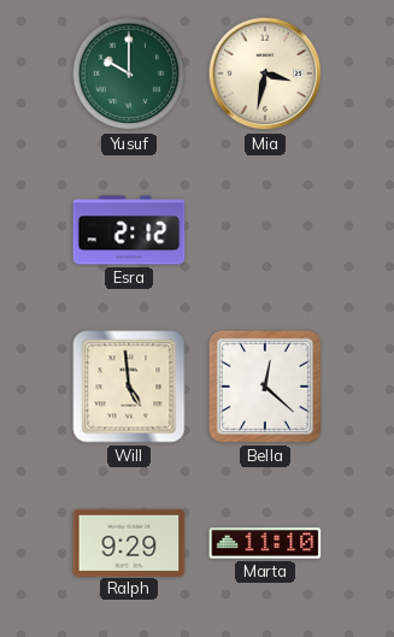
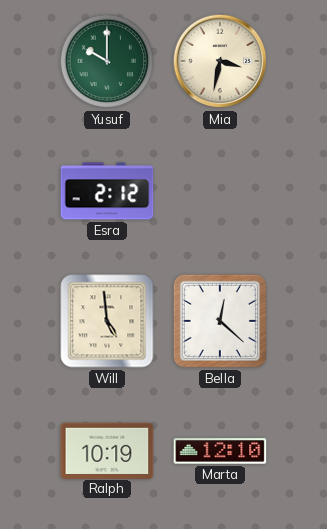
Ralph: 9:29 -> 10:19
Marta: 11:10 -> 12:10
